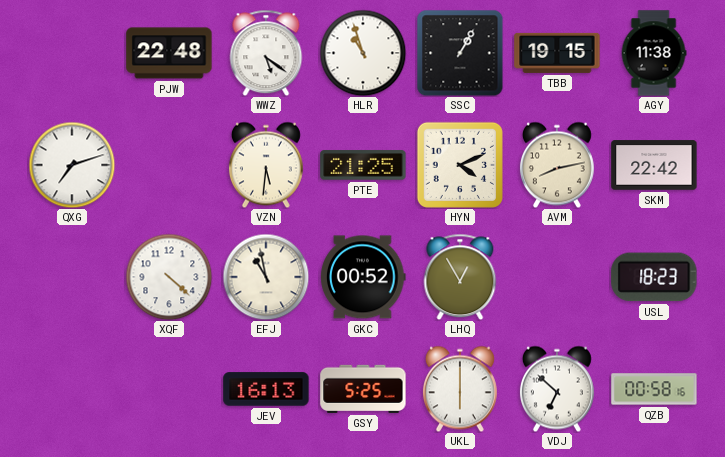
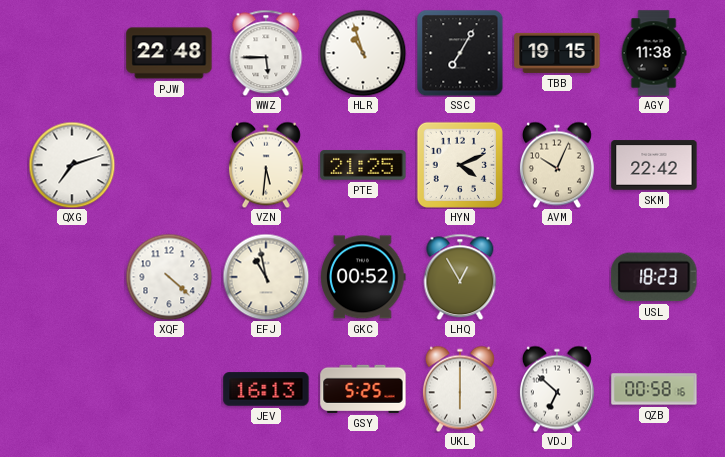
WWZ: 5:21 -> 5:45
SSC: 1:05 -> 7:05
AVM: 8:13 -> 10:04
